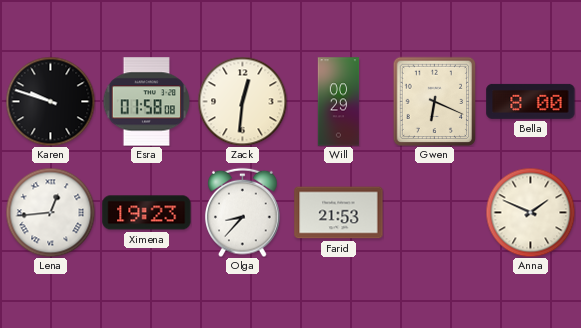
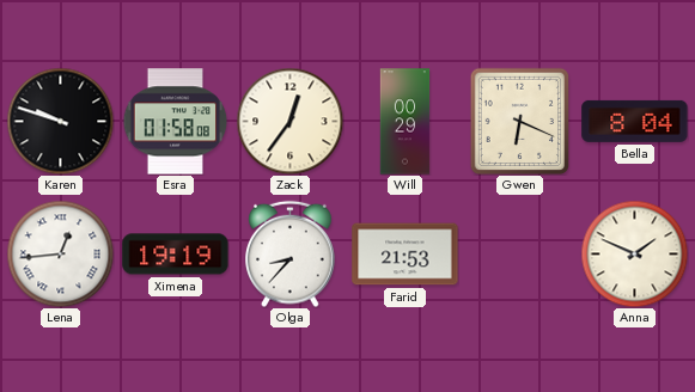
Zack: 12:31 -> 12:36
Bella: 8:00 -> 8:04
Ximena: 19:23 -> 19:19
